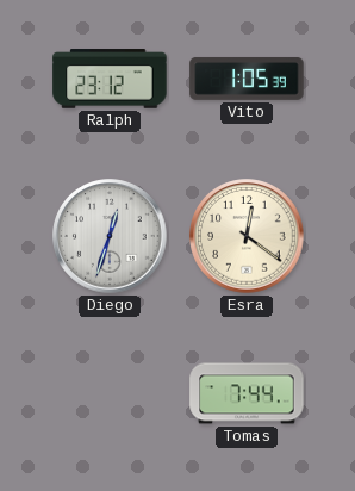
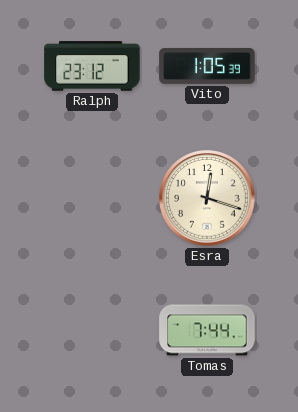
Diego: 12:33 -> none
Esra: 12:21 -> 12:18
